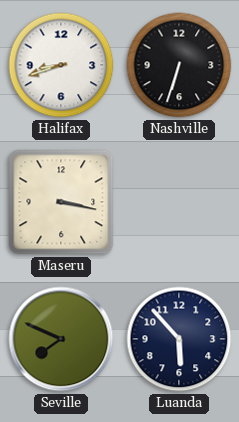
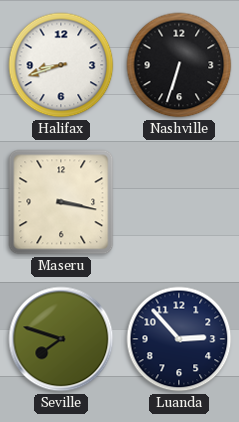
Seville: 7:49 -> 7:48
Luanda: 5:53 -> 2:53
